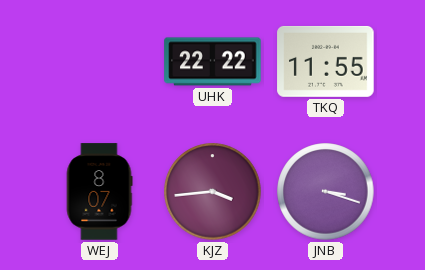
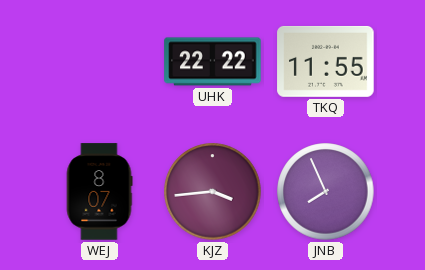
JNB: 3:18 -> 7:56
